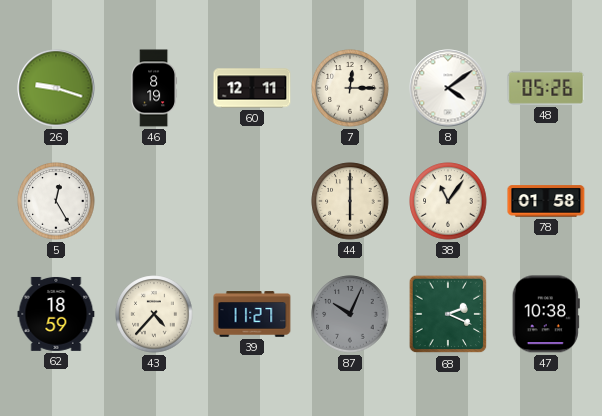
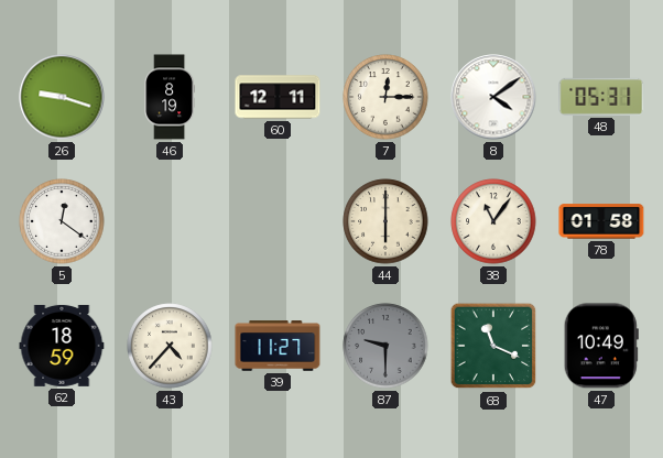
48: 05:26 -> 05:31
5: 12:25 -> 12:21
87: 10:04 -> 9:30
68: 2:19 -> 11:19
47: 10:38 -> 10:49
